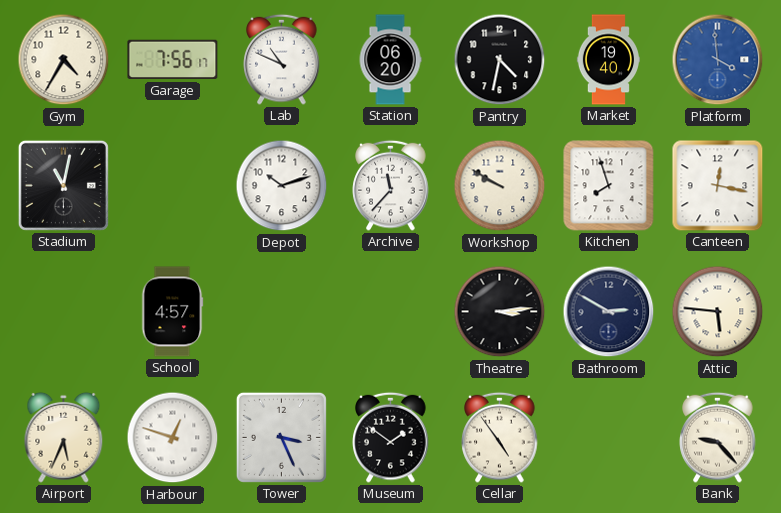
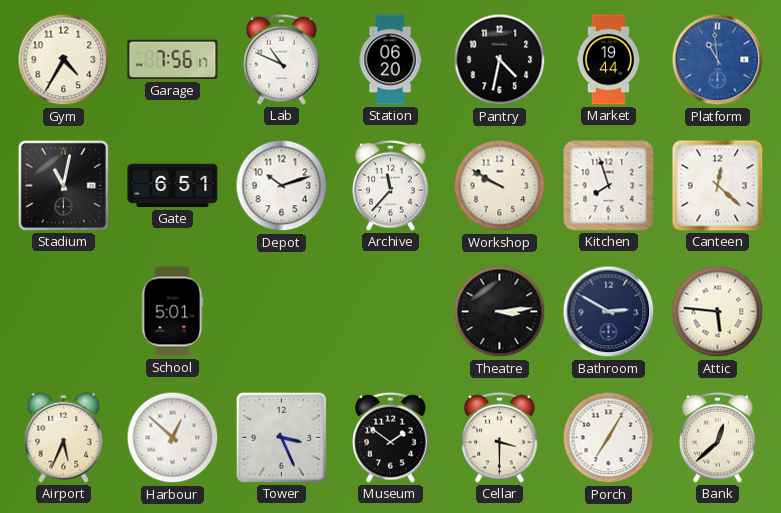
Market: 19:40 -> 19:44
Platform: 3:59 -> 10:59
Gate: none -> 6:51
Canteen: 12:17 -> 12:22
School: 4:57 -> 5:01
Harbour: 12:48 -> 12:52
Cellar: 4:54 -> 3:30
Porch: none -> 7:05
Bank: 9:23 -> 12:38
